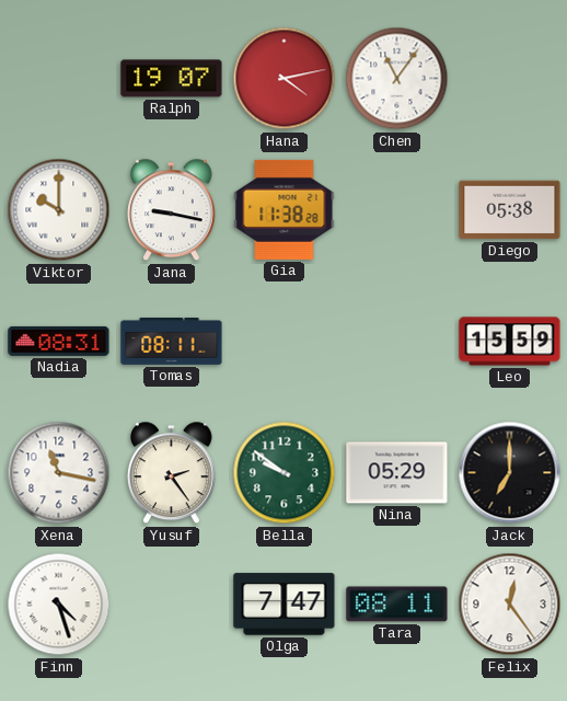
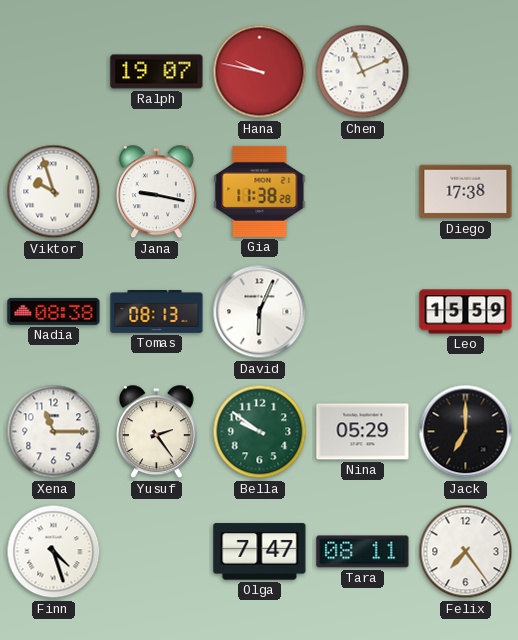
Hana: 4:13 -> 9:47
Chen: 11:06 -> 11:11
Viktor: 10:00 -> 9:57
Diego: 05:38 -> 17:38
Nadia: 08:31 -> 08:38
Tomas: 08:11 -> 08:13
David: none -> 6:04
Xena: 11:17 -> 11:15
Felix: 12:24 -> 7:24
